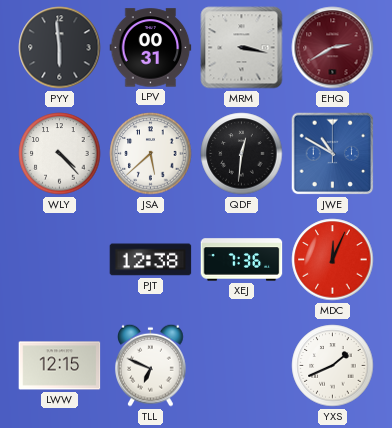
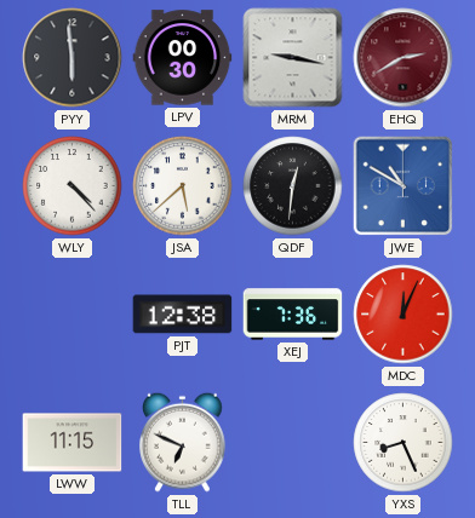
LPV: 00:31 -> 00:30
MRM: 3:17 -> 9:17
LWW: 12:15 -> 11:15
YXS: 1:41 -> 8:26
